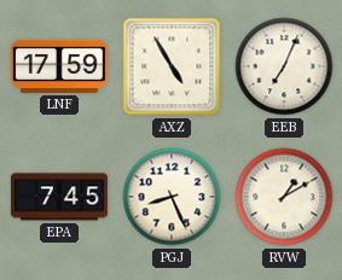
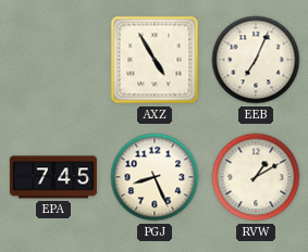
LNF: 17:59 -> none
